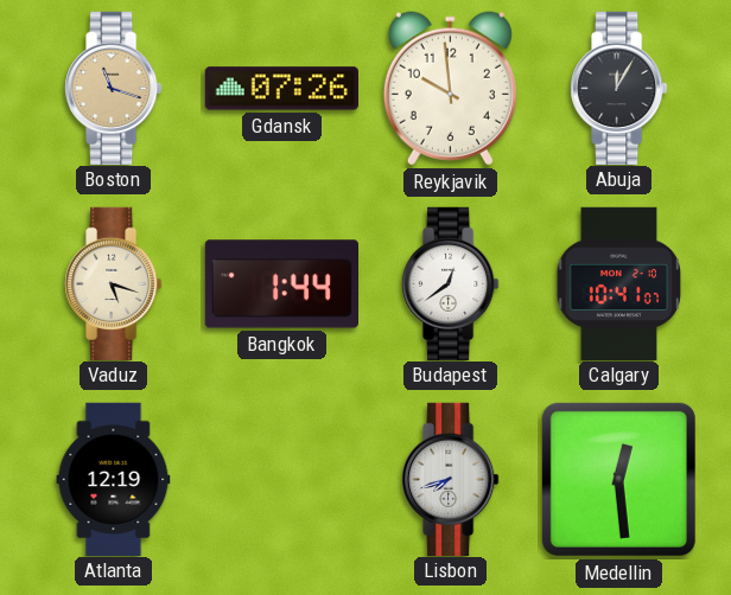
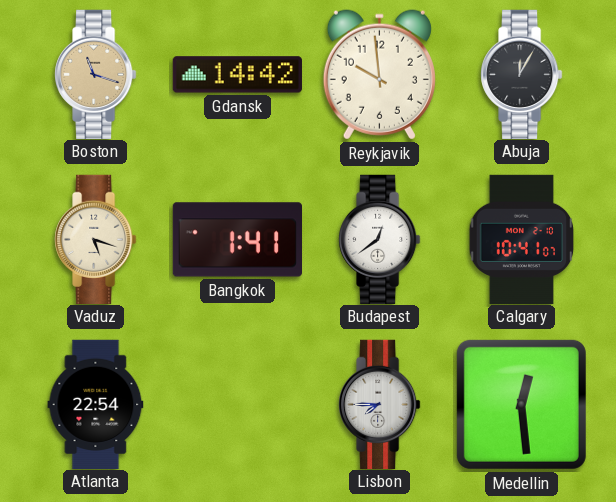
Gdansk: 07:26 -> 14:42
Bangkok: 1:44 -> 1:41
Atlanta: 12:19 -> 22:54
Lisbon: 7:42 -> 7:45
